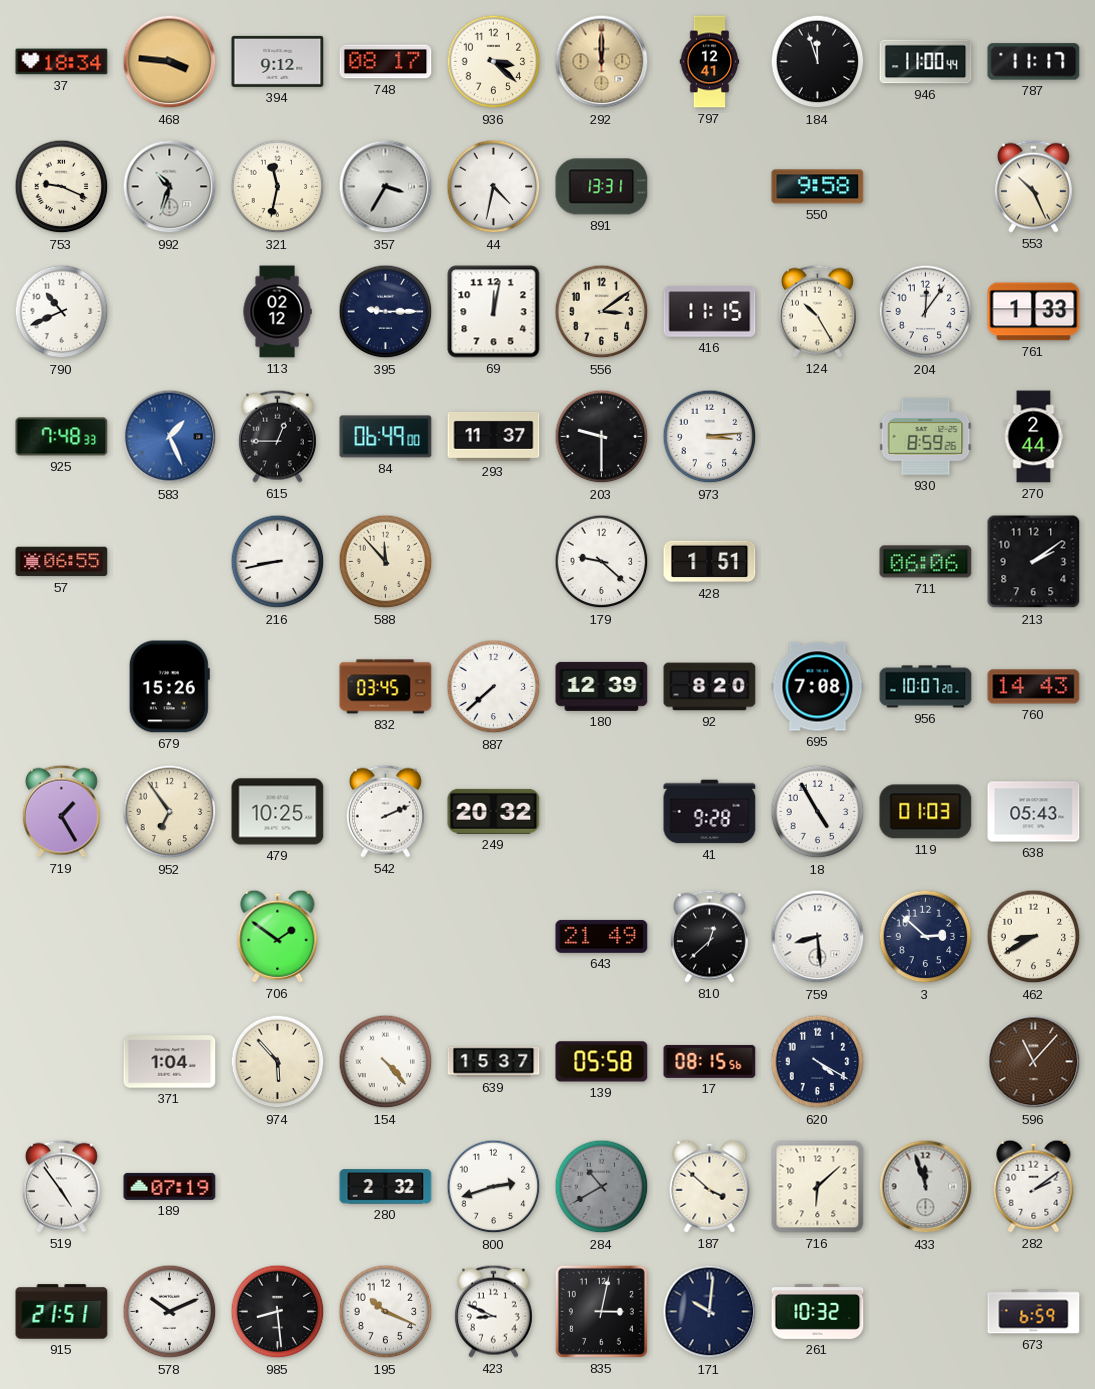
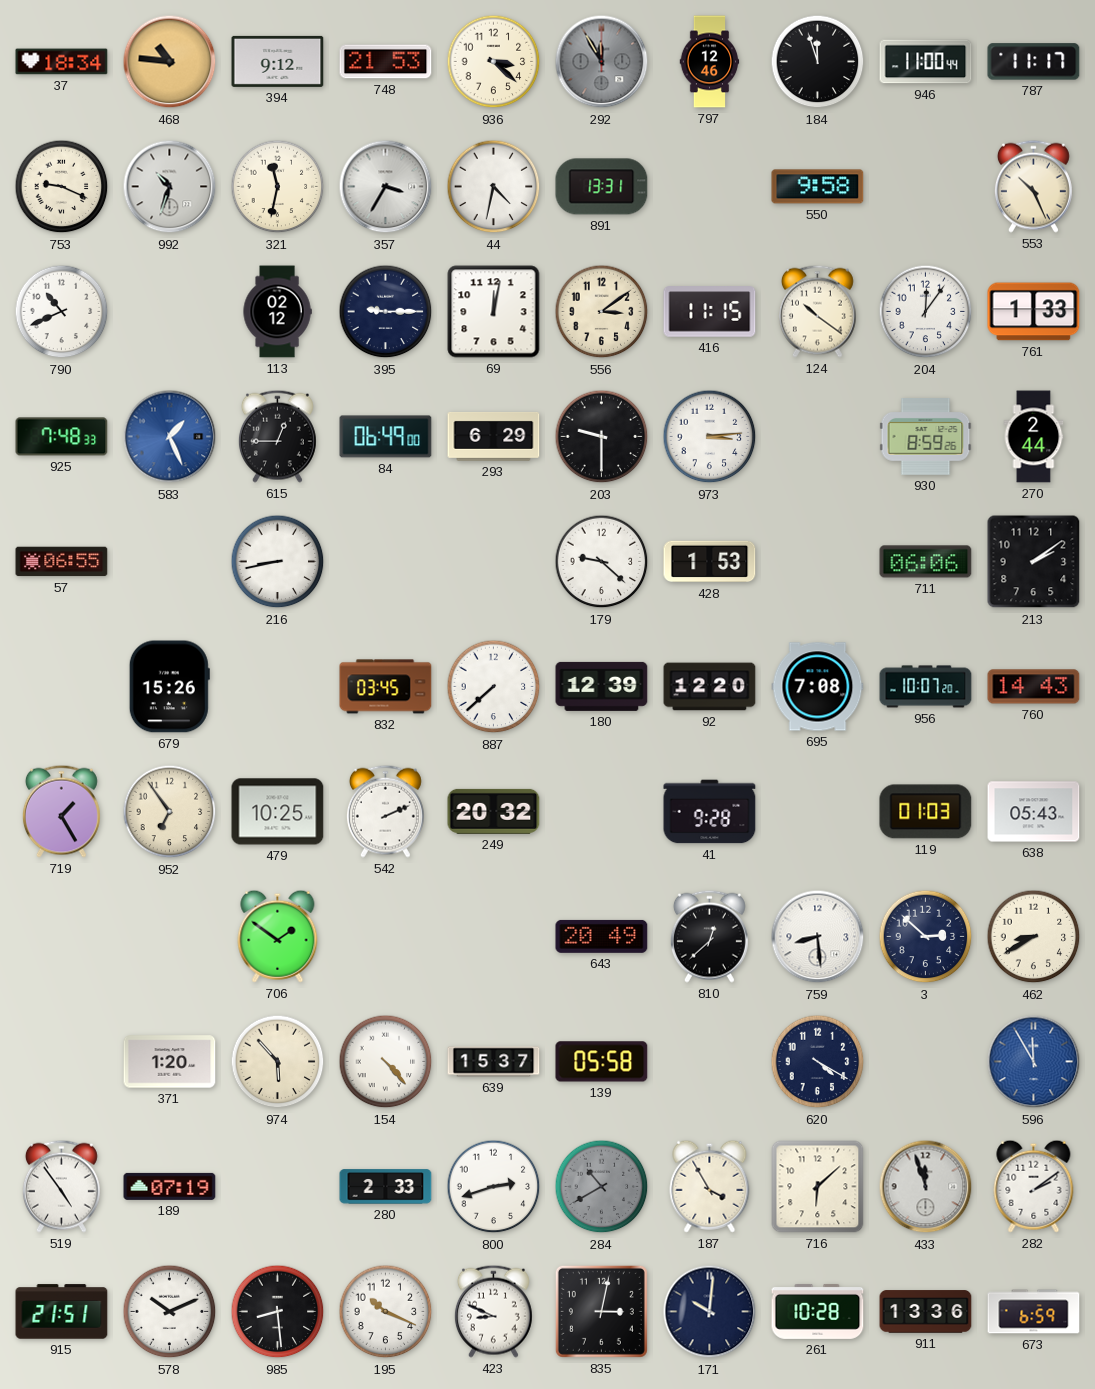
468: 3:46 -> 10:46
748: 08:17 -> 21:53
292: 12:00 -> 11:55
292 dial: champagne -> grey
797: 12:41 -> 12:46
124: 10:25 -> 10:21
293: 11:37 -> 6:29
588: 11:53 -> none
428: 1:51 -> 1:53
92: 8:20 -> 12:20
18: 4:55 -> none
643: 21:49 -> 20:49
371: 1:04 -> 1:20
17: 08:15 -> none
596: 11:07 -> 11:55
596 dial: brown -> blue
280: 2:32 -> 2:33
187: 3:52 -> 3:55
261: 10:32 -> 10:28
911: none -> 13:36
